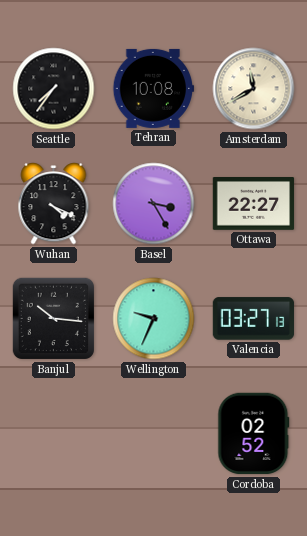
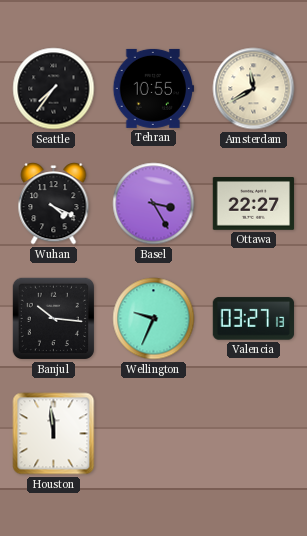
Tehran: 10:08 -> 10:55
Houston: none -> 11:59
Cordoba: 02:52 -> none
